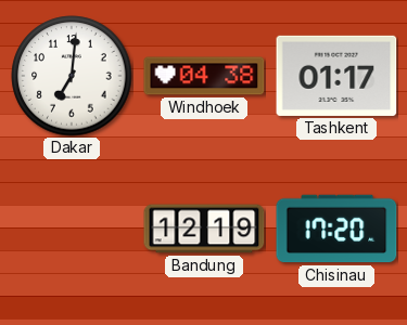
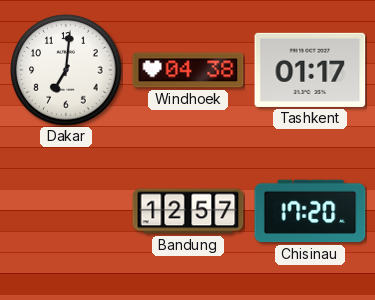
Bandung: 12:19 -> 12:57
